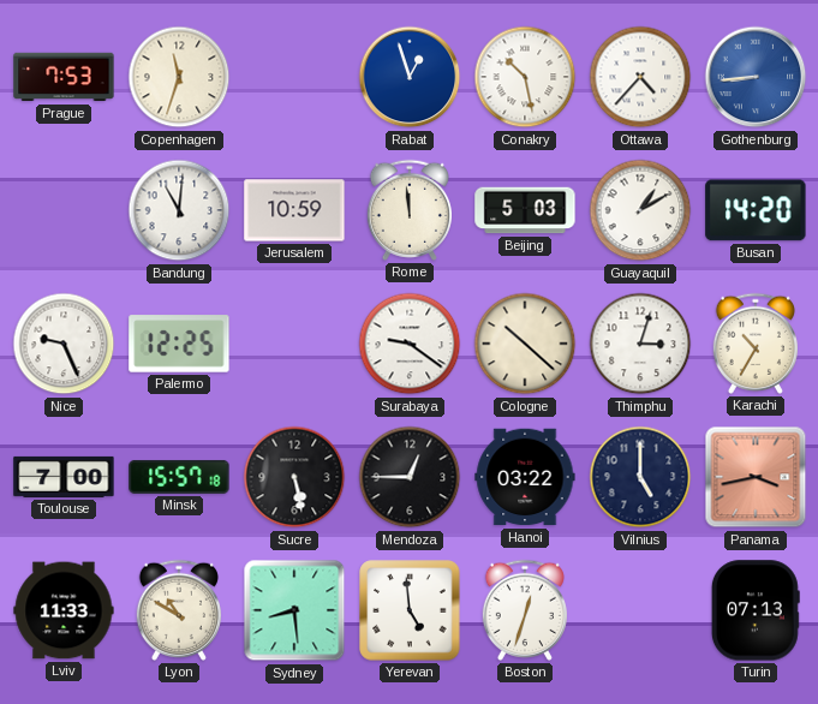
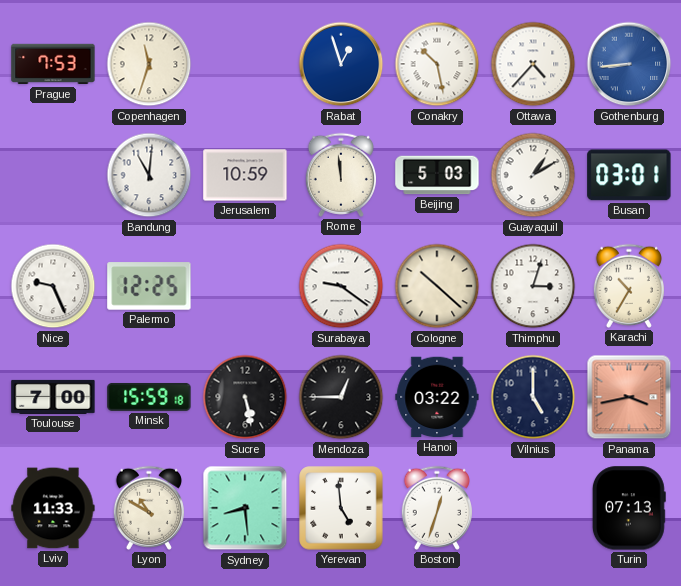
Busan: 14:20 -> 03:01
Minsk: 15:57 -> 15:59
